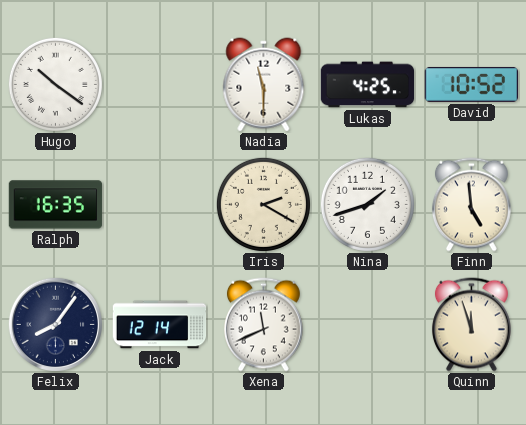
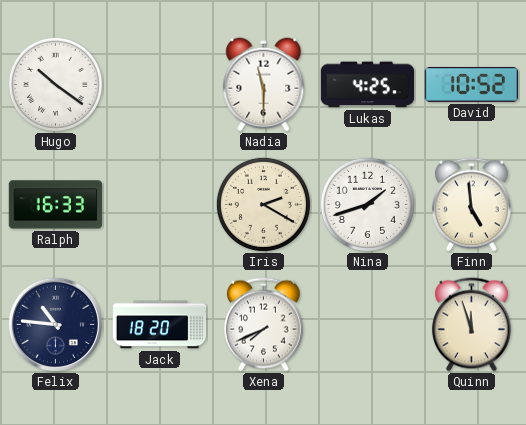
Ralph: 16:35 -> 16:33
Felix: 8:06 -> 10:46
Jack: 12:14 -> 18:20
Xena: 11:41 -> 7:41
